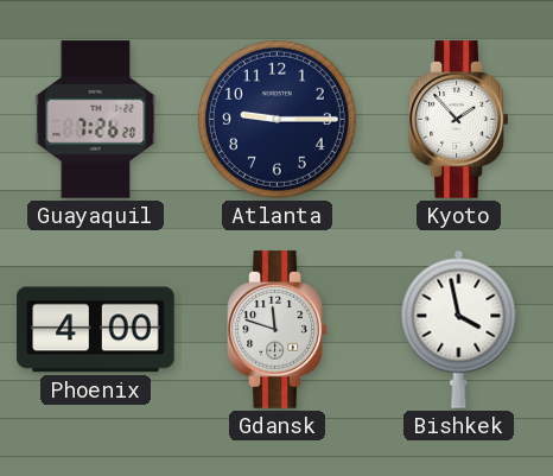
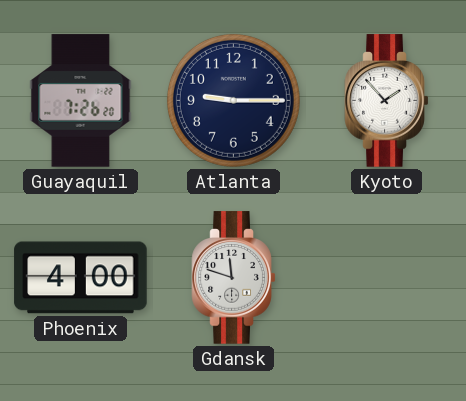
Bishkek: 3:58 -> none
